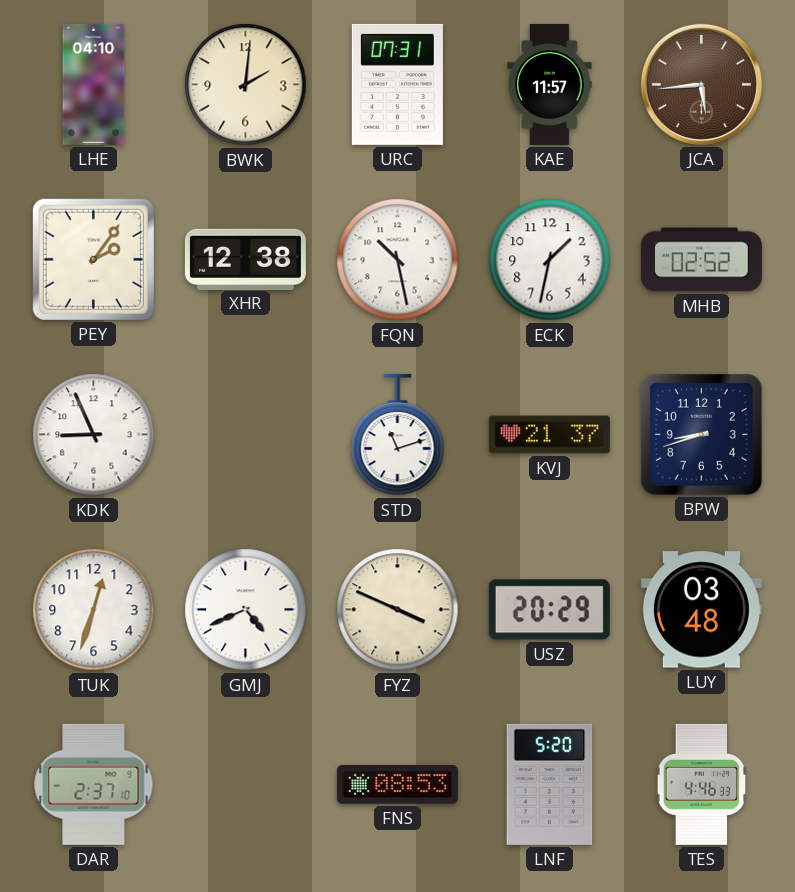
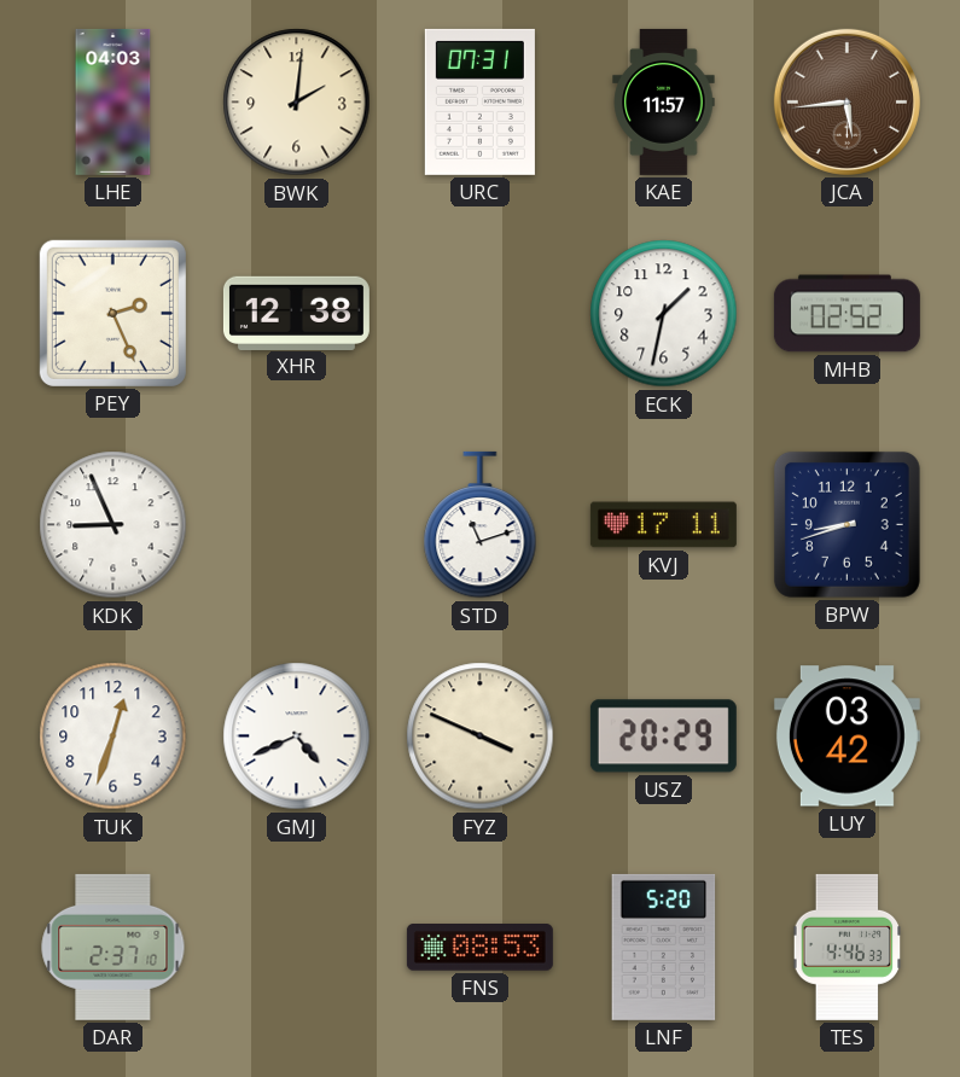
LHE: 04:10 -> 04:03
PEY: 2:06 -> 2:26
FQN: 10:28 -> none
KVJ: 21:37 -> 17:11
LUY: 03:48 -> 03:42
